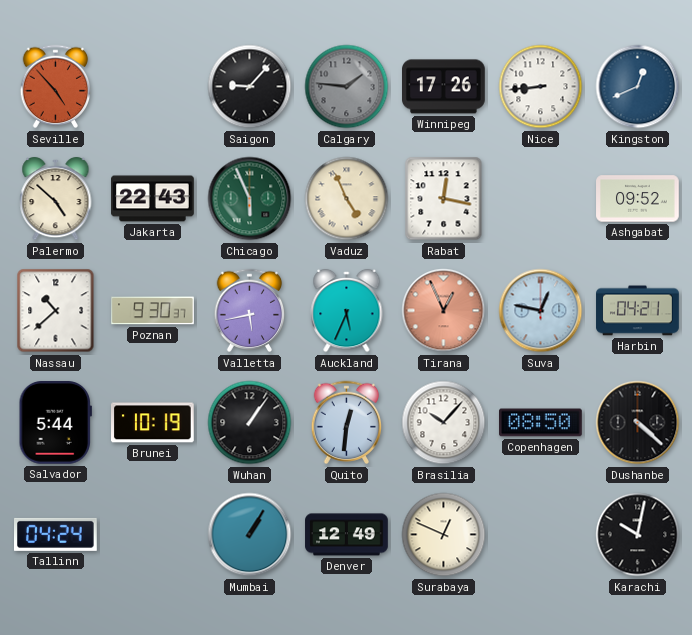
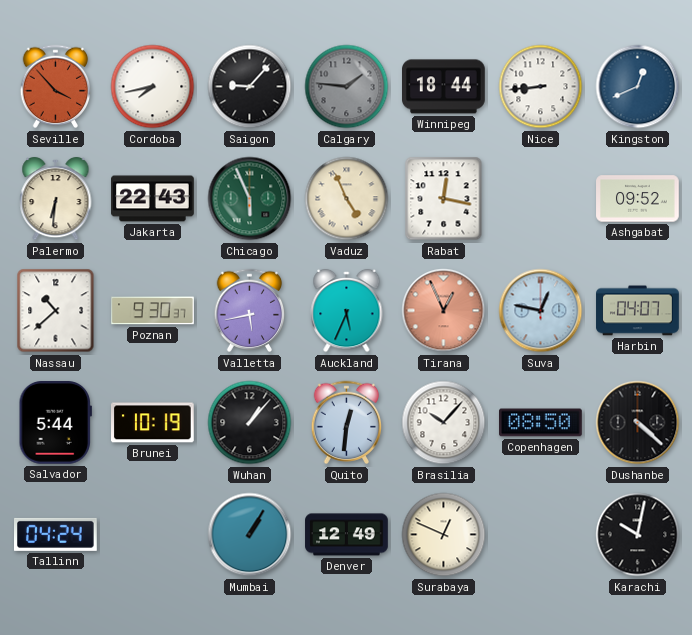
Seville: 4:53 -> 3:53
Cordoba: none -> 7:43
Winnipeg: 17:26 -> 18:44
Palermo: 4:52 -> 6:31
Harbin: 04:21 -> 04:07
Wuhan: 1:06 -> 1:07
